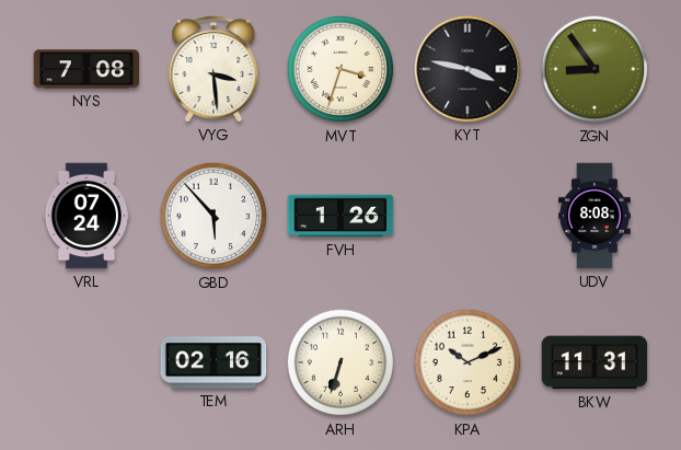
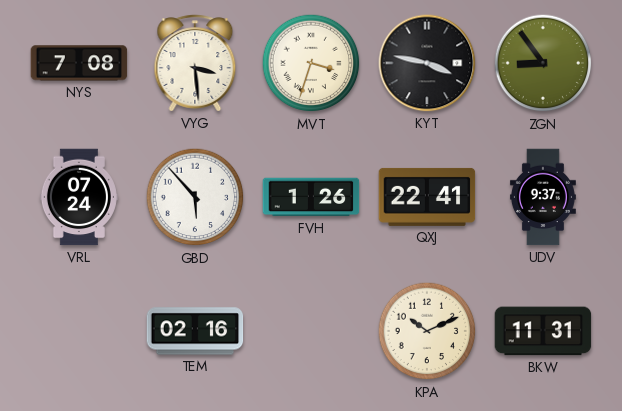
QXJ: none -> 22:41
UDV: 8:08 -> 9:37
ARH: 6:33 -> none
